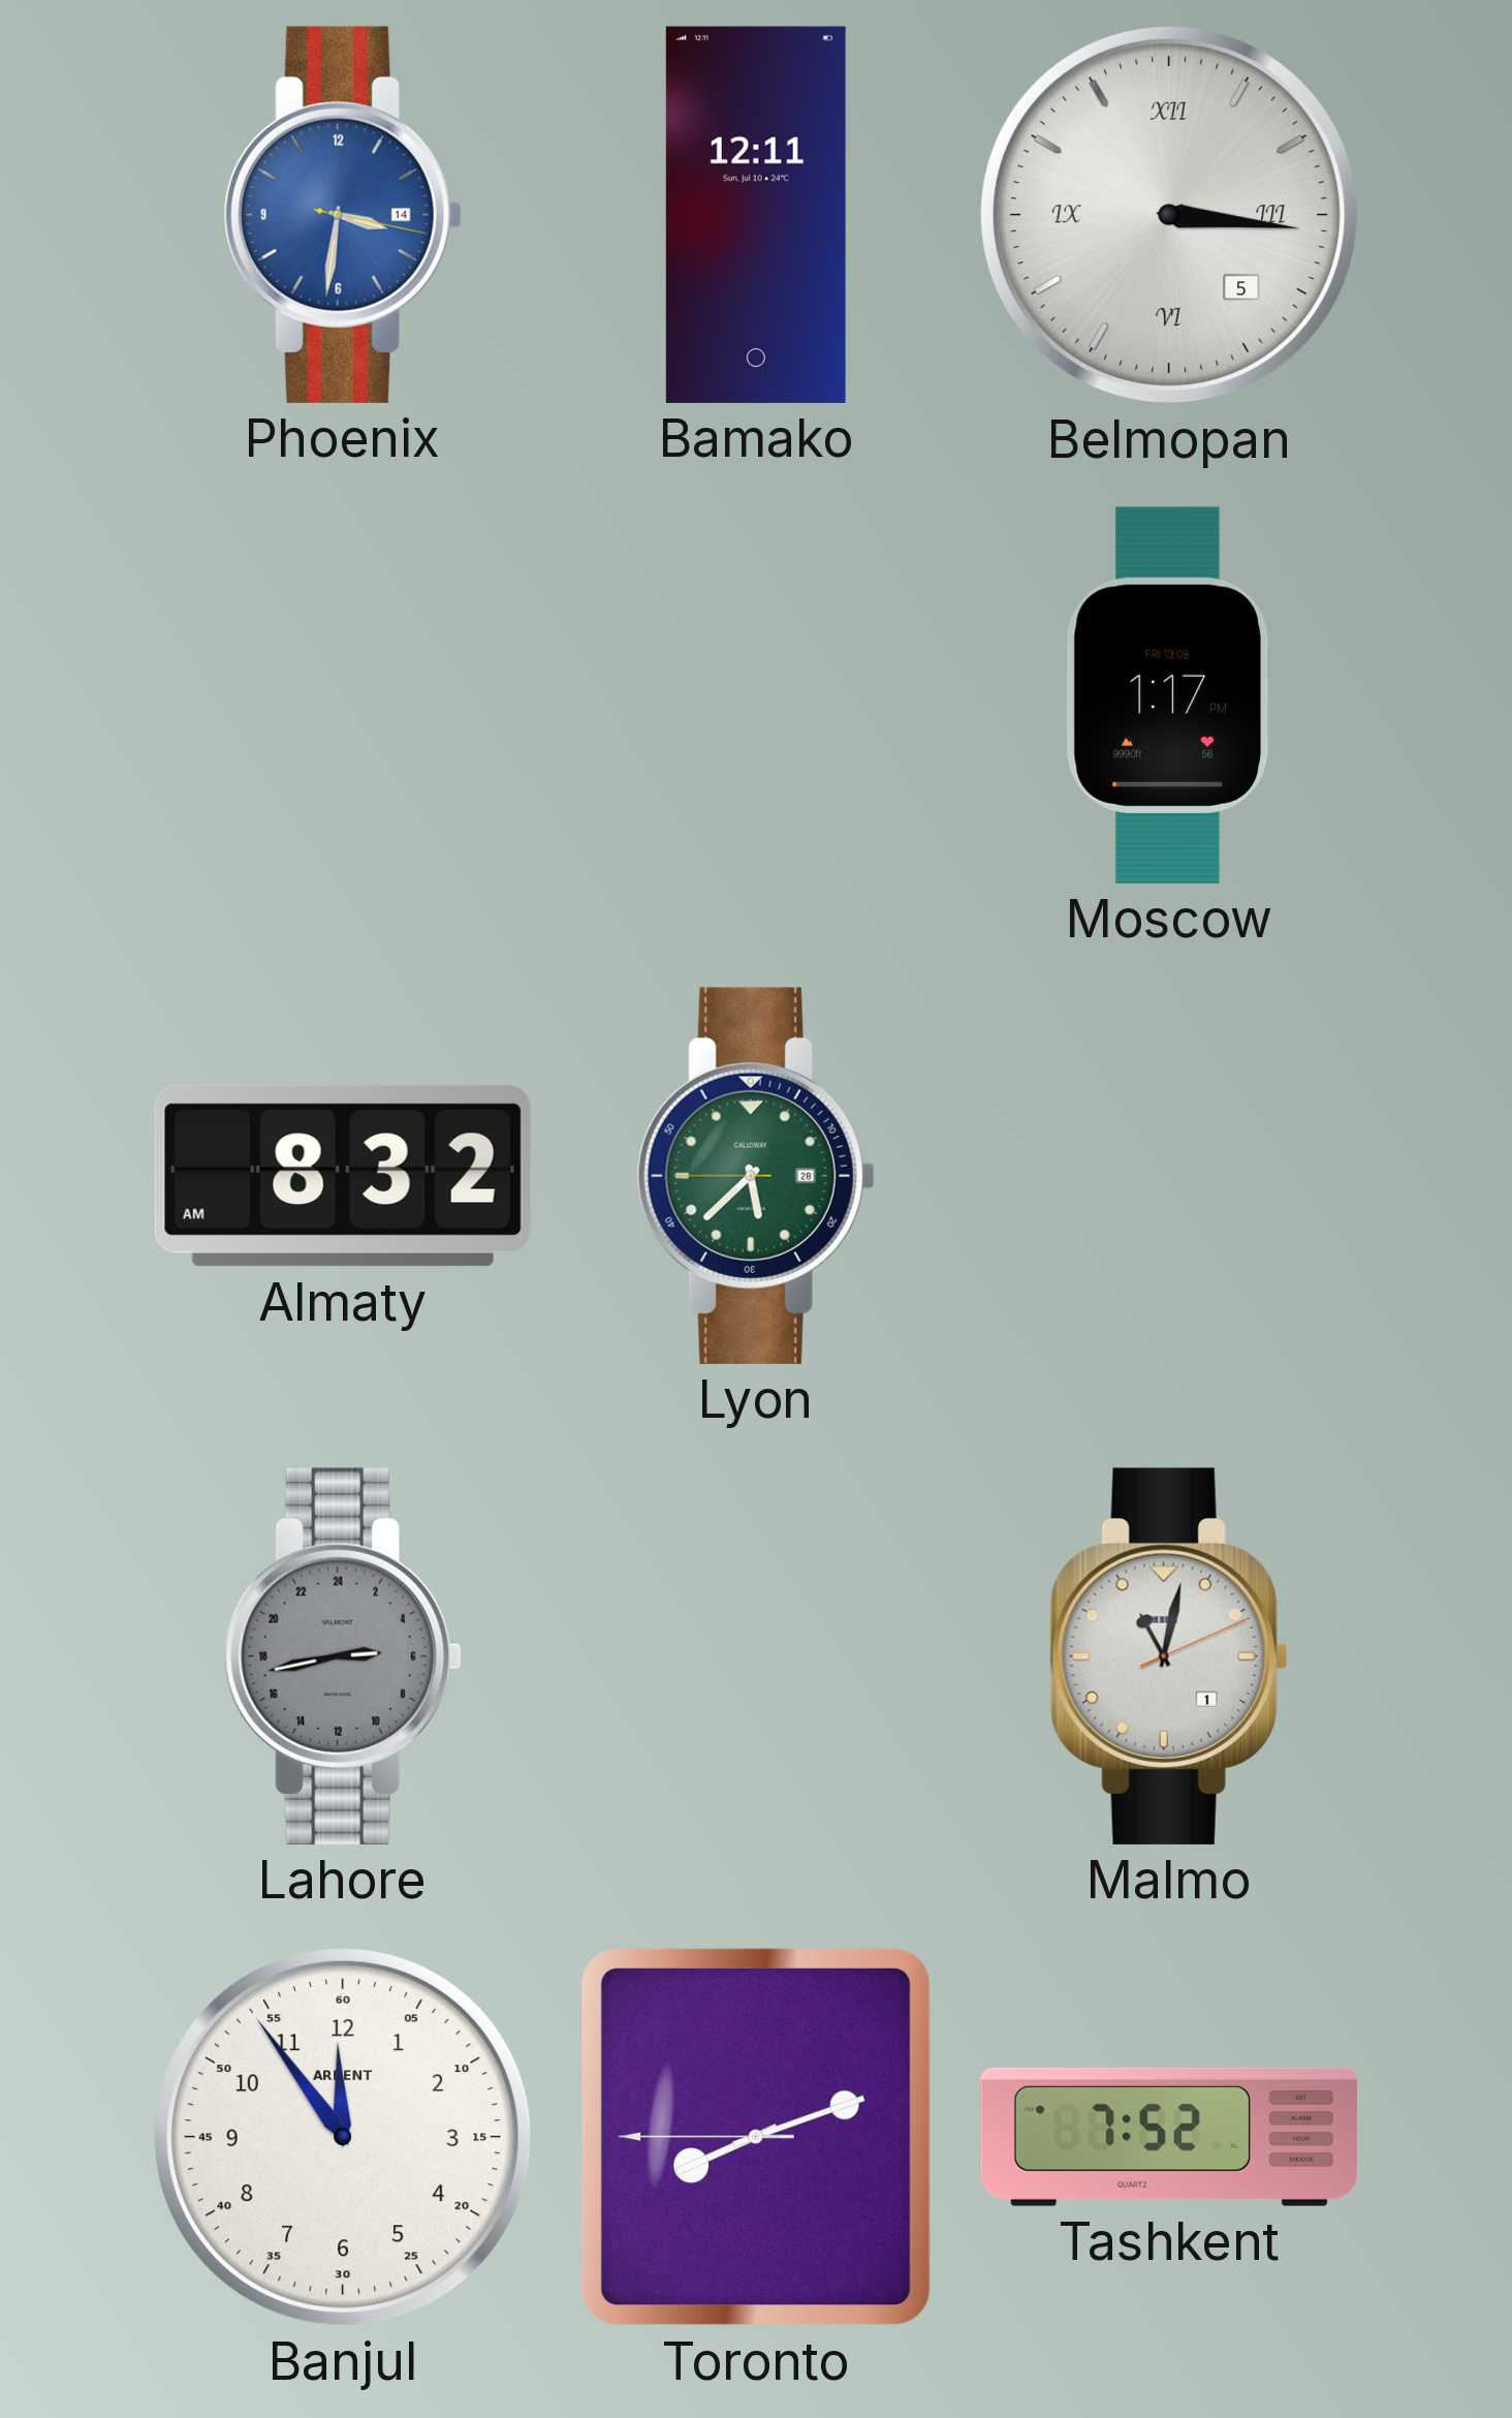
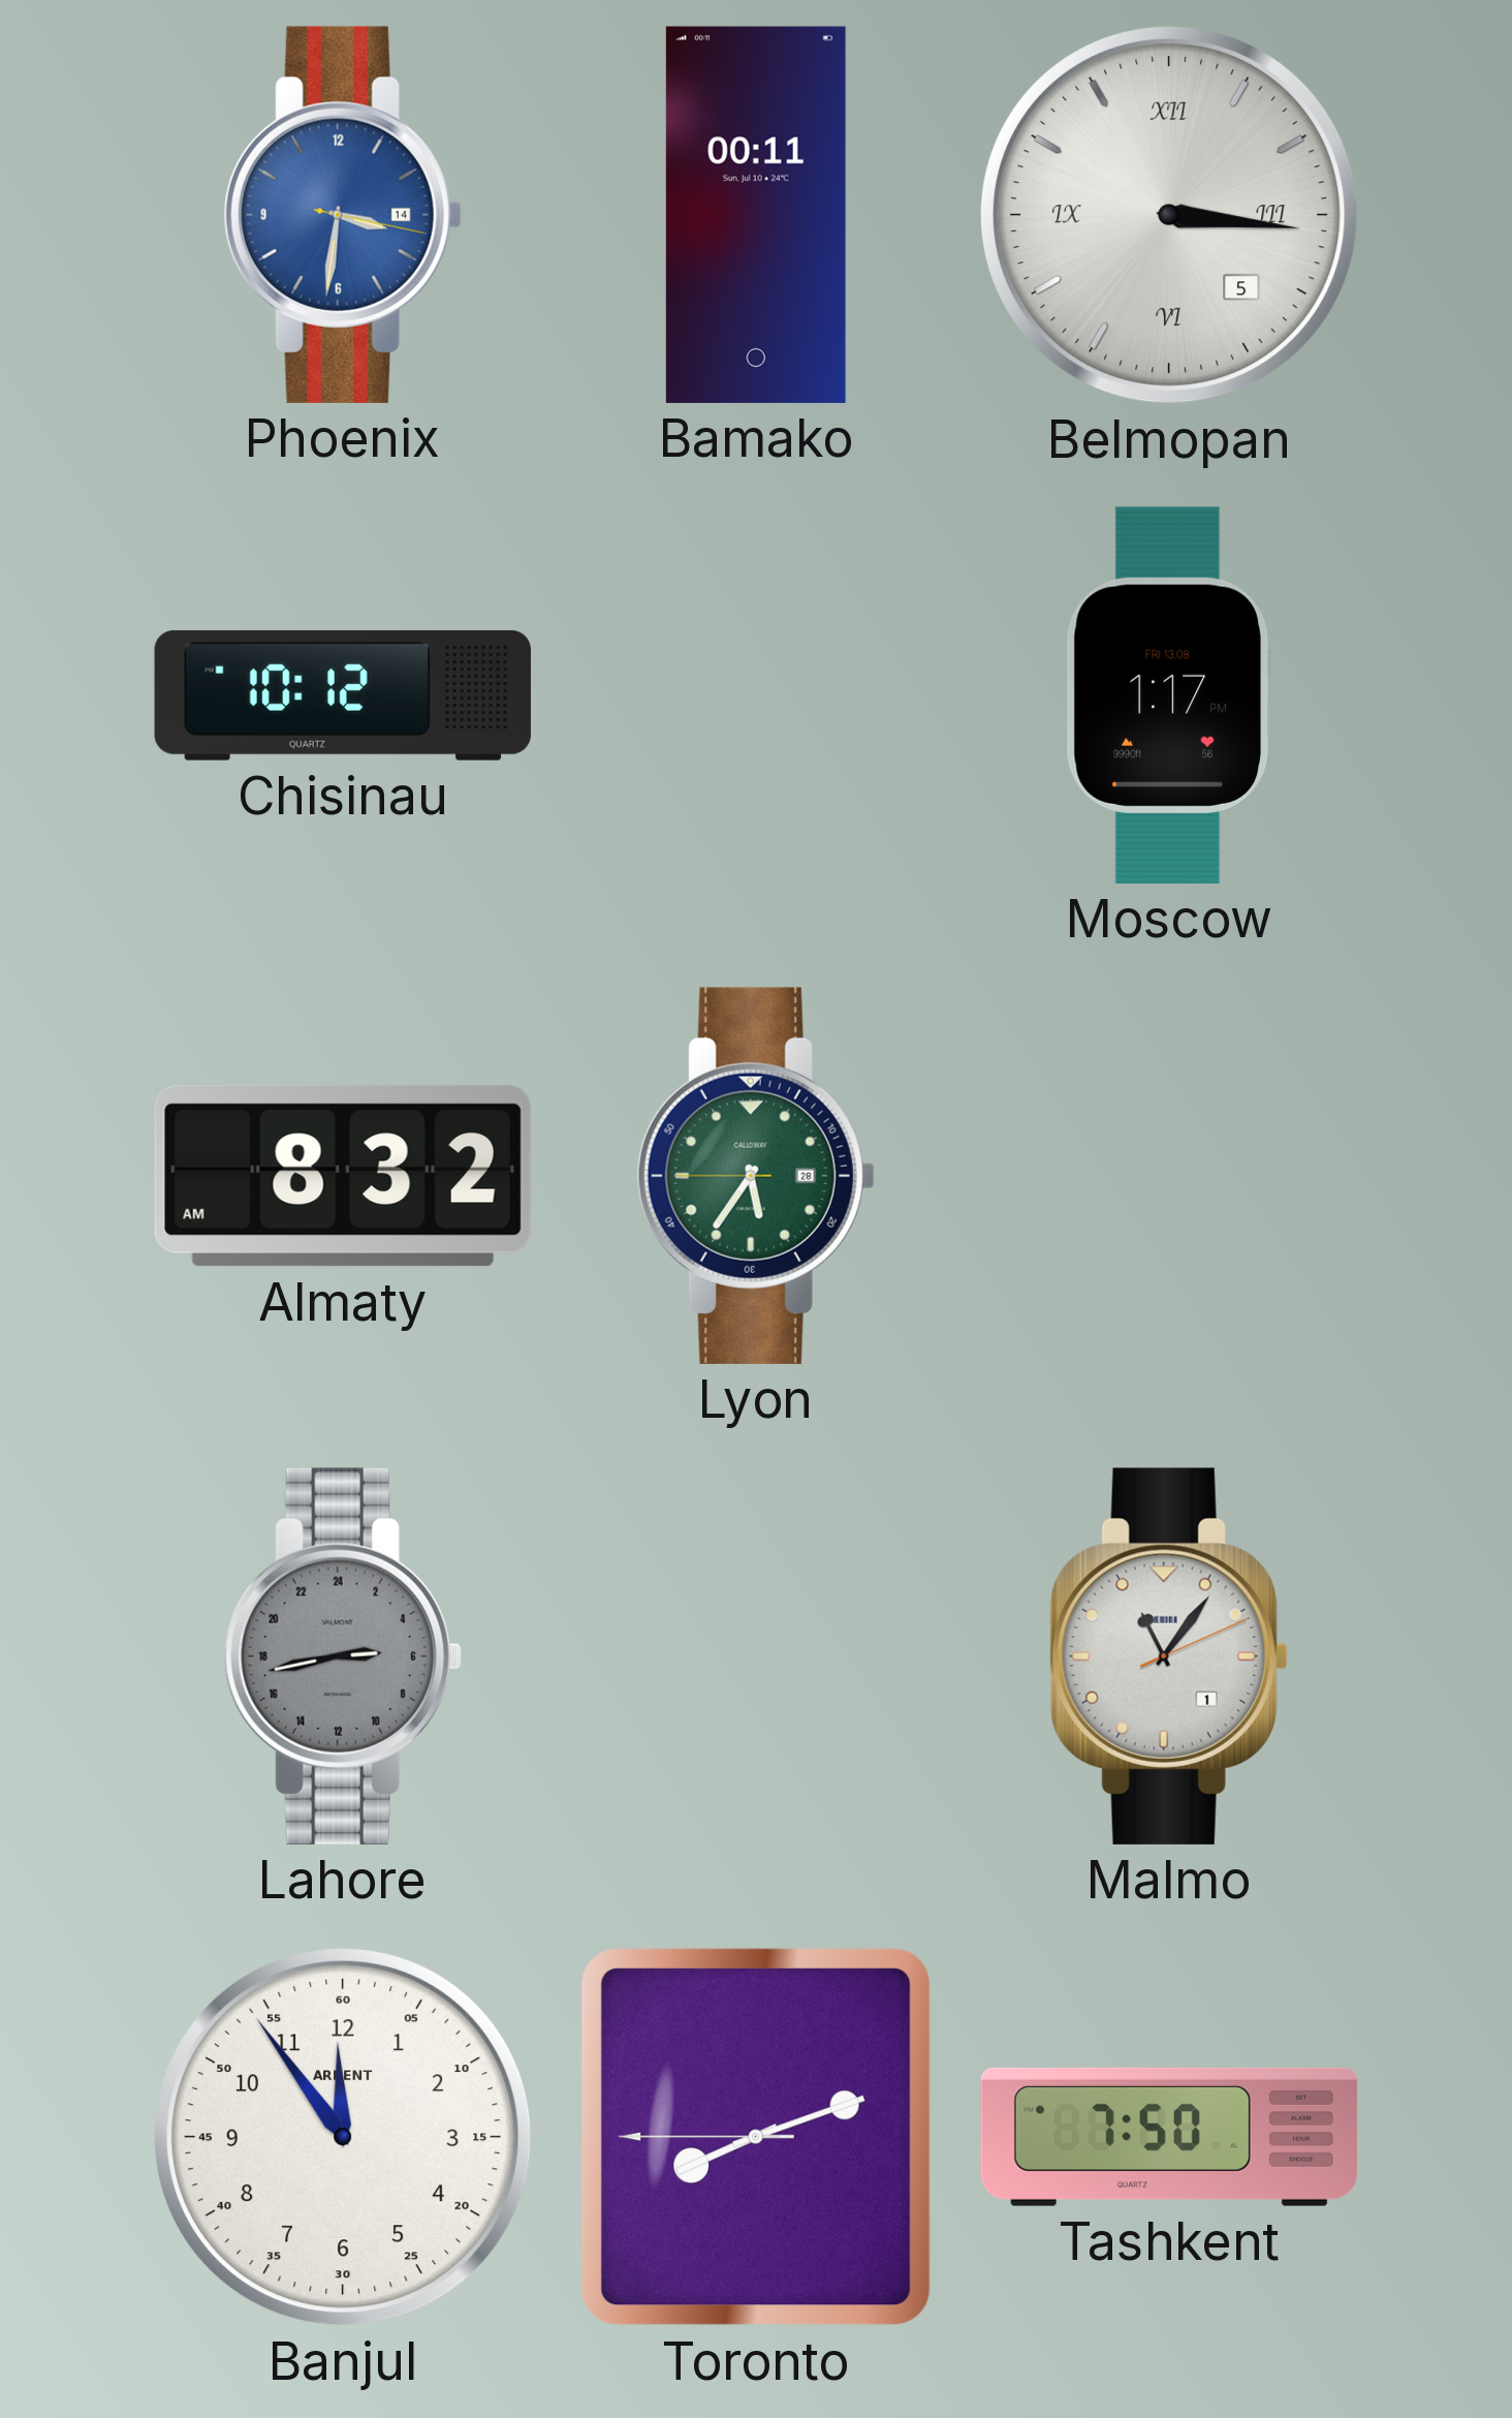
Bamako: 12:11 -> 00:11
Chisinau: none -> 10:12
Lyon: 5:37 -> 5:35
Malmo: 11:02 -> 11:06
Tashkent: 7:52 -> 7:50
